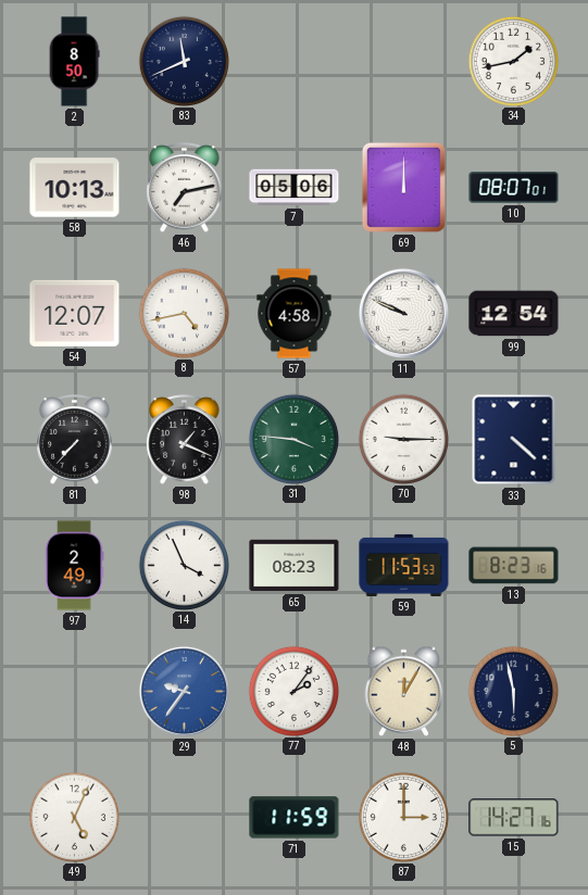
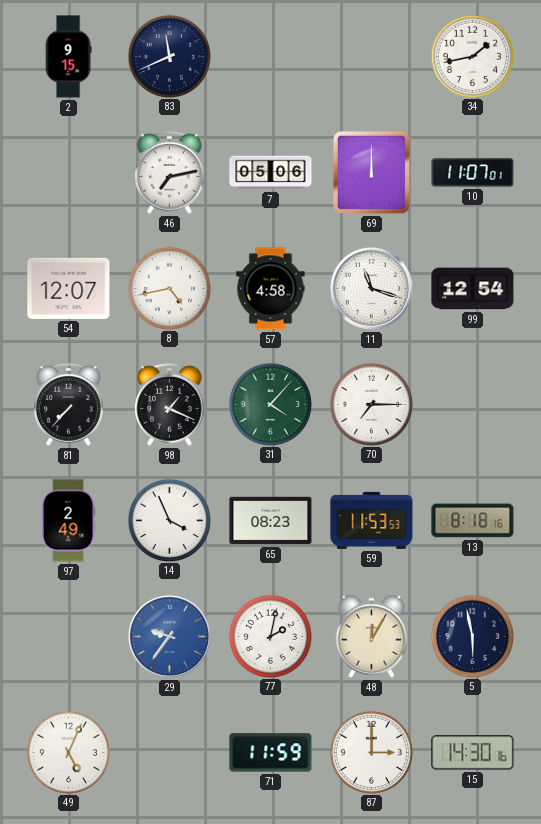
2: 8:50 -> 9:15
58: 10:13 -> none
10: 08:07 -> 11:07
11: 9:49 -> 11:18
31: 3:46 -> 4:07
70: 9:15 -> 7:15
33: 4:22 -> none
13: 8:23 -> 8:18
77: 2:06 -> 2:02
15: 14:27 -> 14:30
